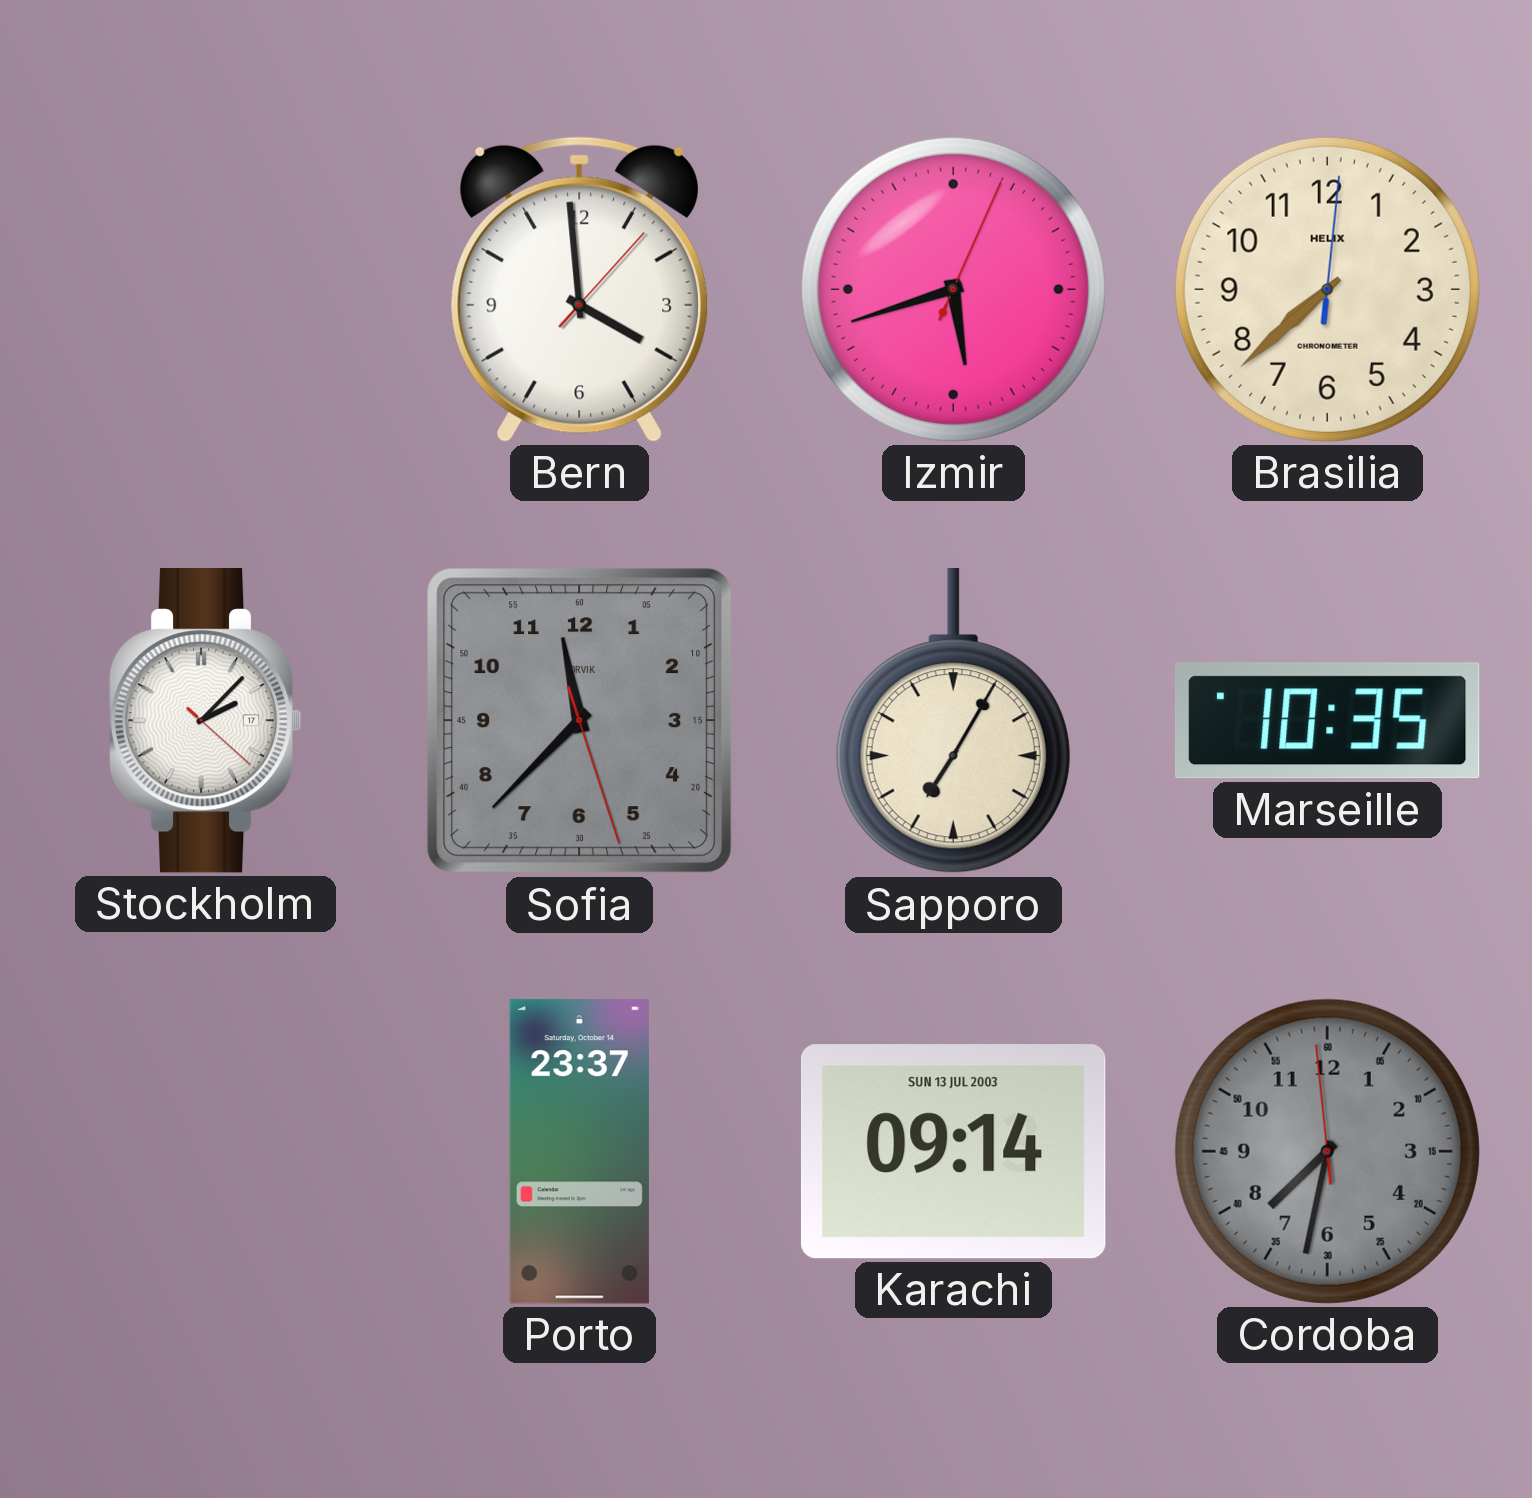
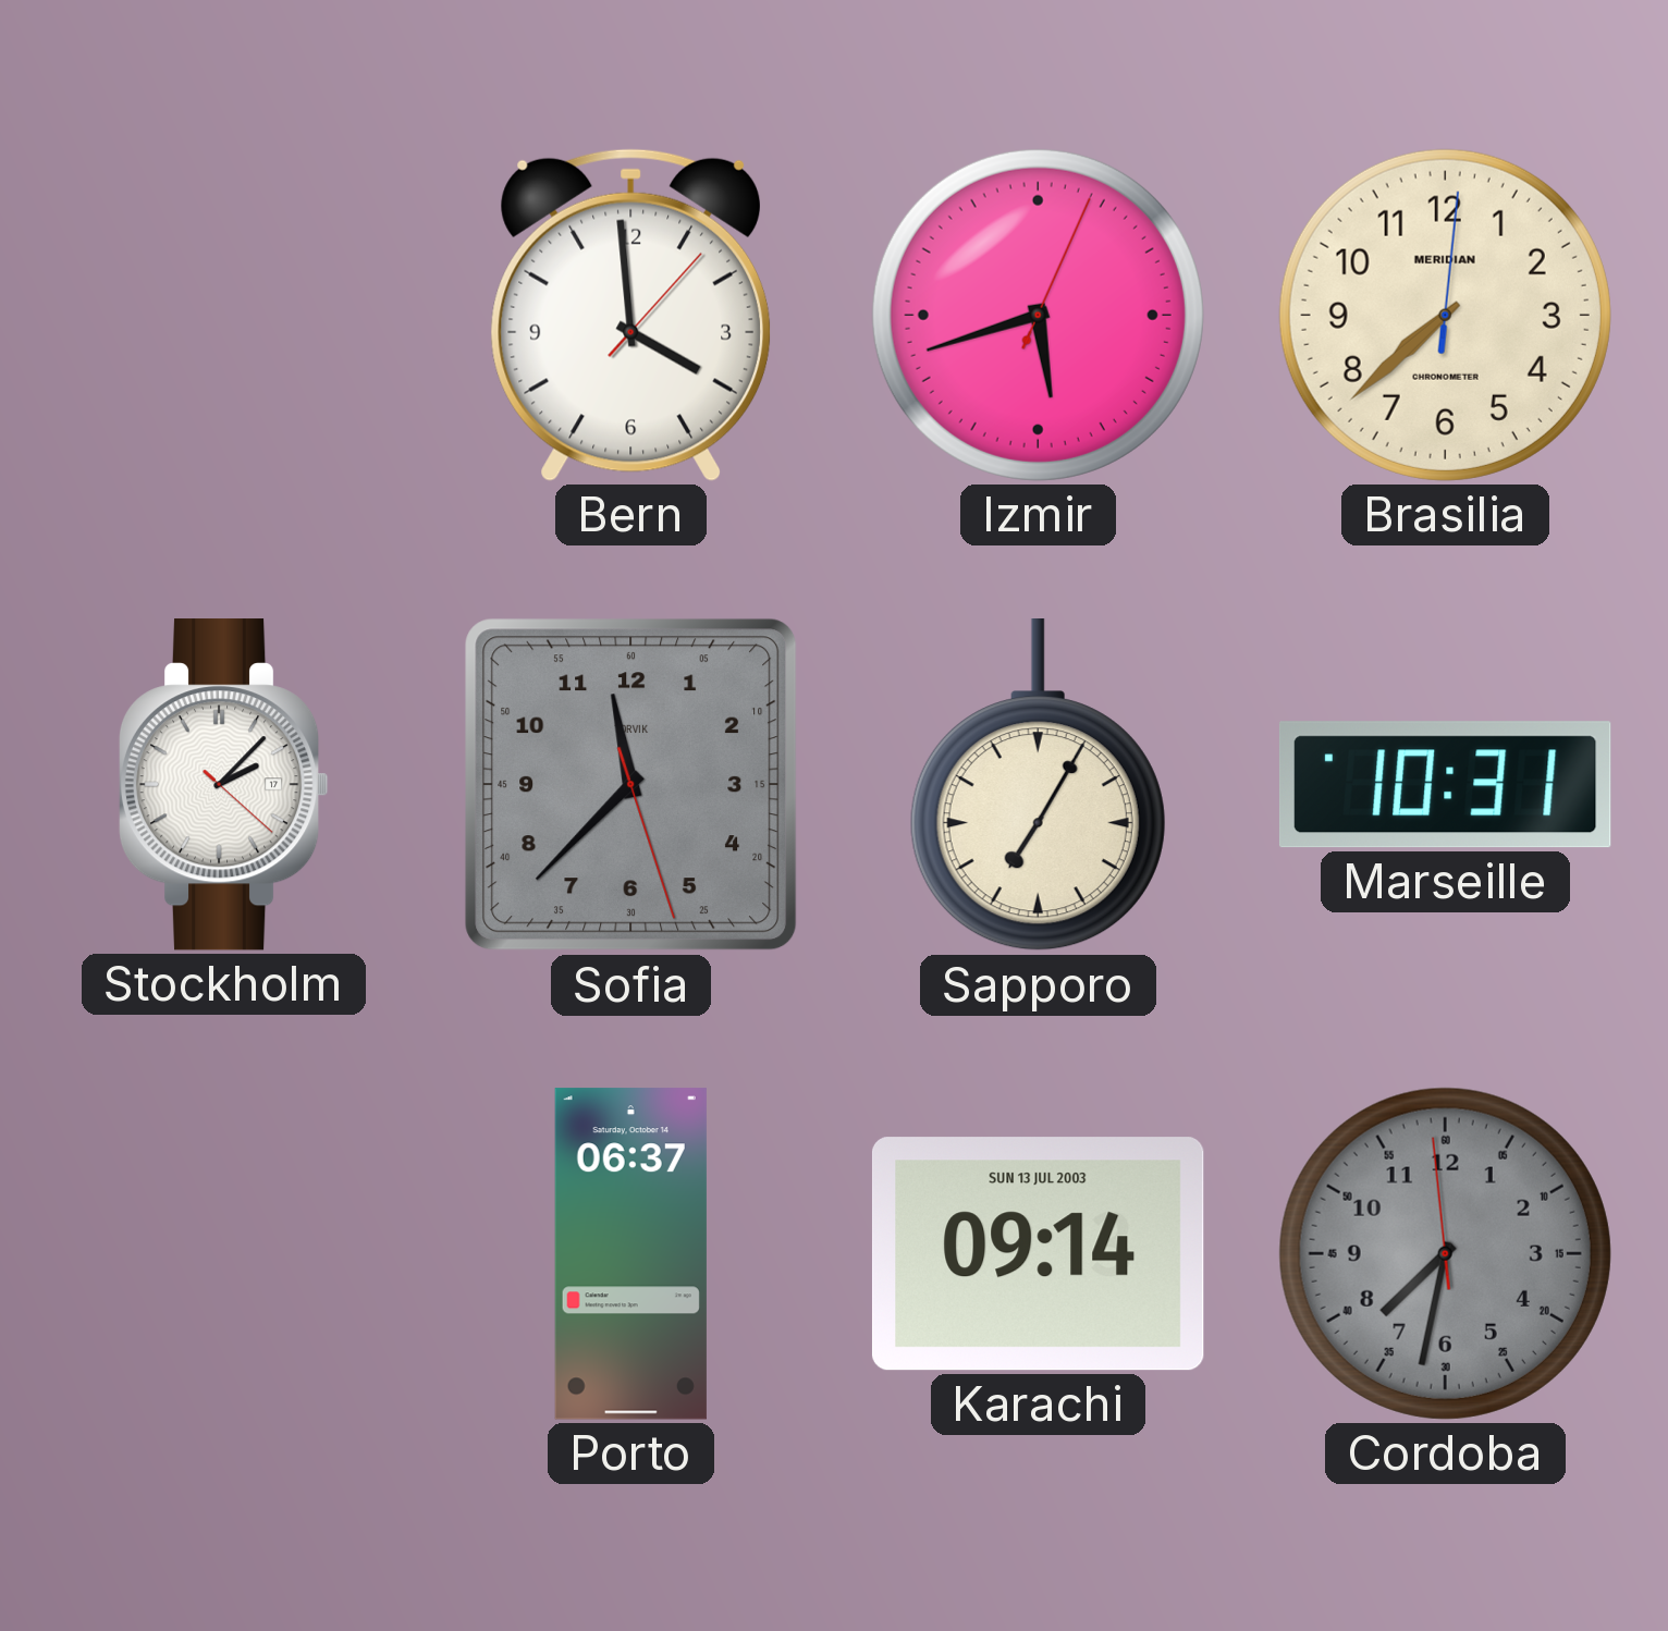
Brasilia brand: HELIX -> MERIDIAN
Marseille: 10:35 -> 10:31
Porto: 23:37 -> 06:37
